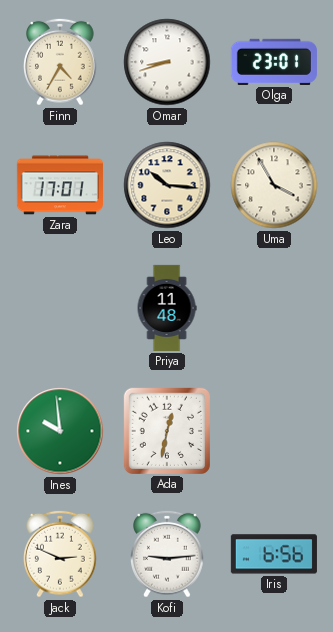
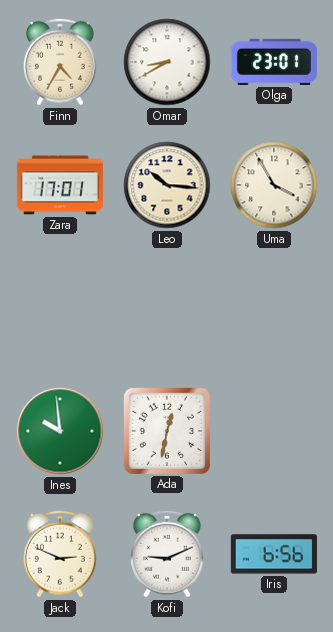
Omar: 8:42 -> 8:40
Priya: 11:48 -> none
Kofi: 9:14 -> 9:11
